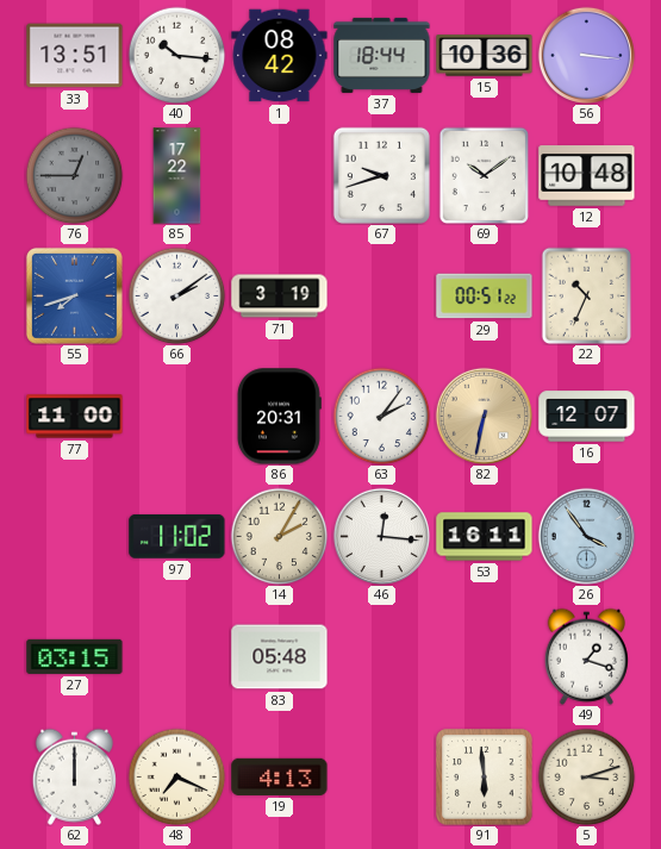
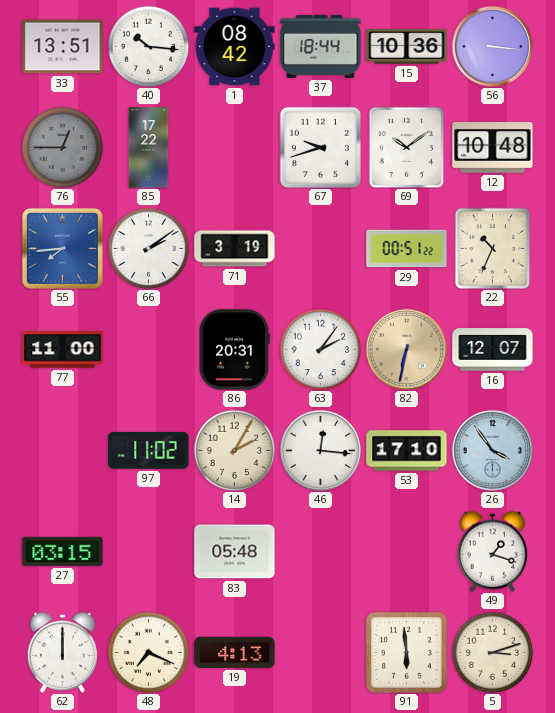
55: 7:42 -> 7:44
53: 16:11 -> 17:10
